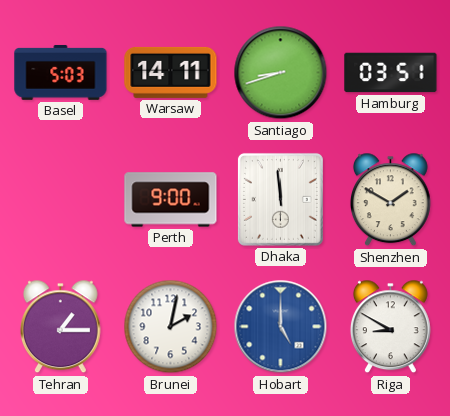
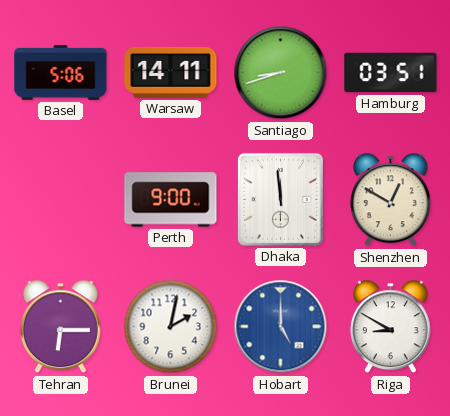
Basel: 5:03 -> 5:06
Shenzhen: 1:50 -> 12:50
Tehran: 1:15 -> 6:15
